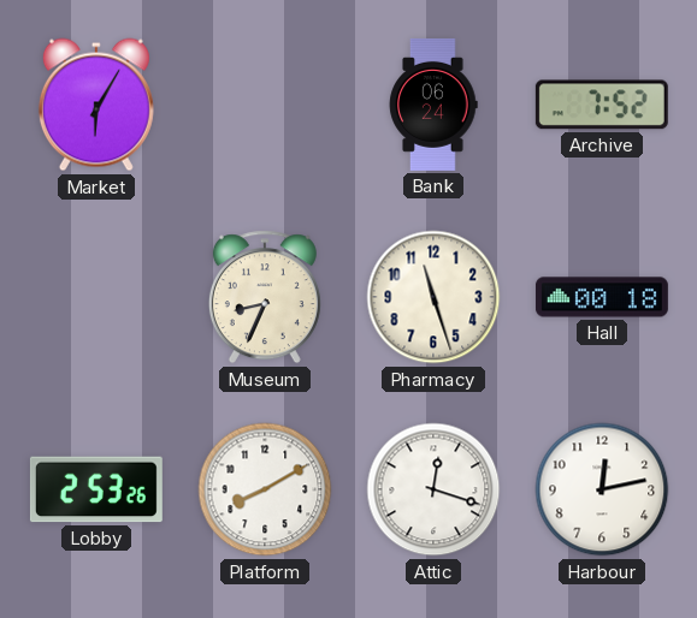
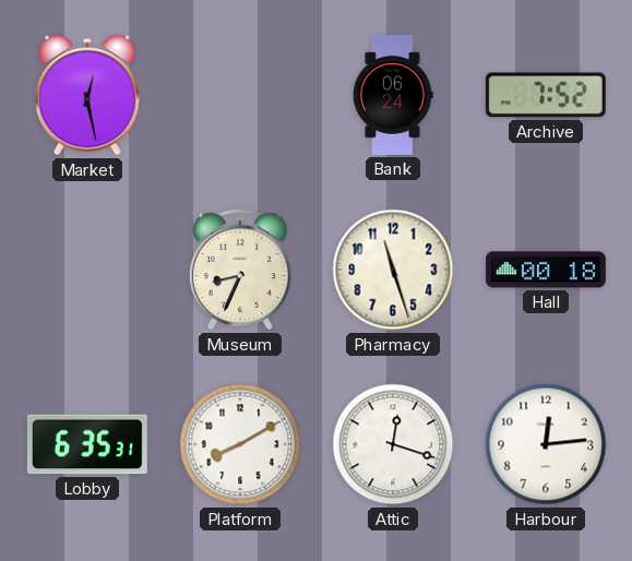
Market: 6:05 -> 12:28
Lobby: 2:53 -> 6:35
Harbour: 12:13 -> 12:14
